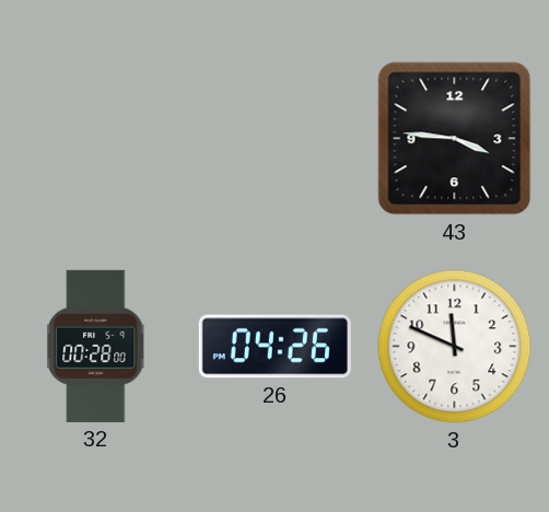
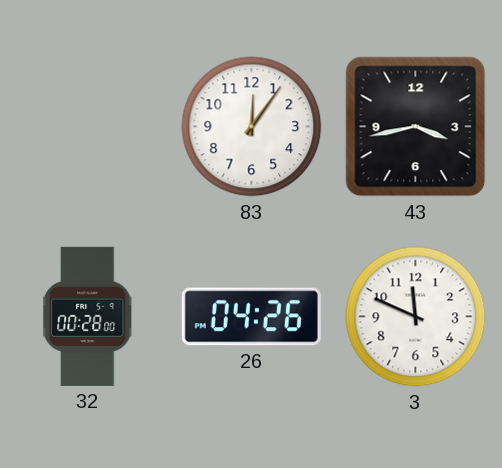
83: none -> 12:06
43: 3:46 -> 3:43
